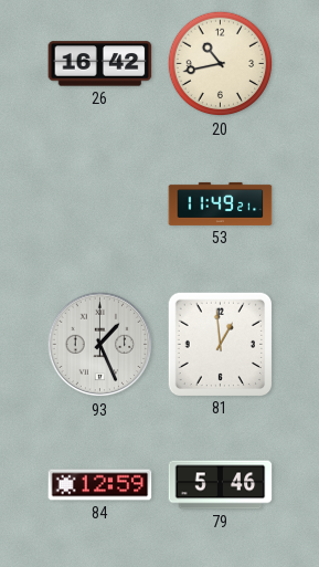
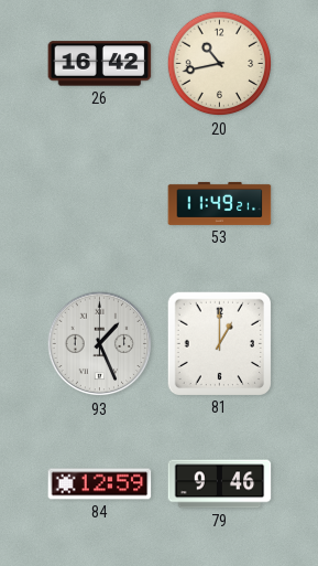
81: 12:59 -> 1:00
79: 5:46 -> 9:46
